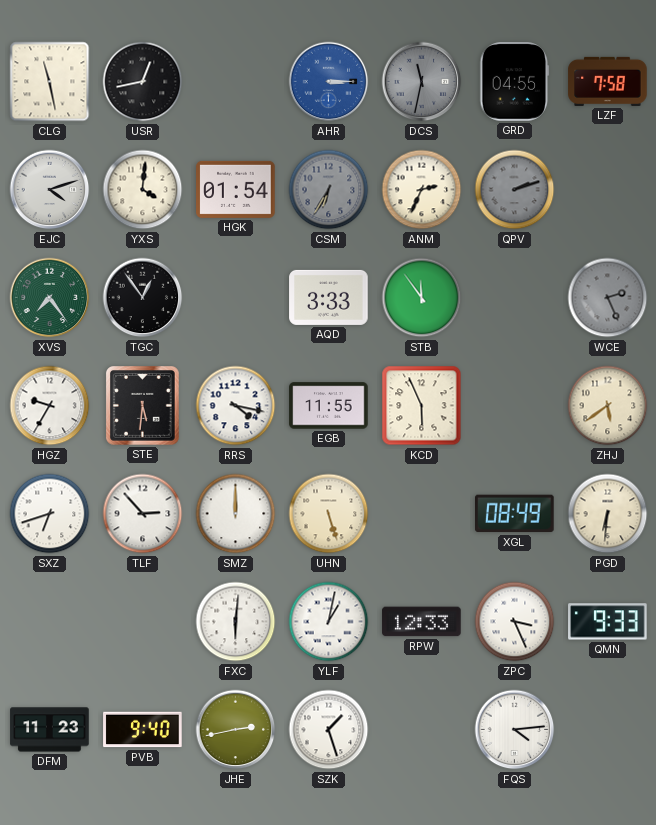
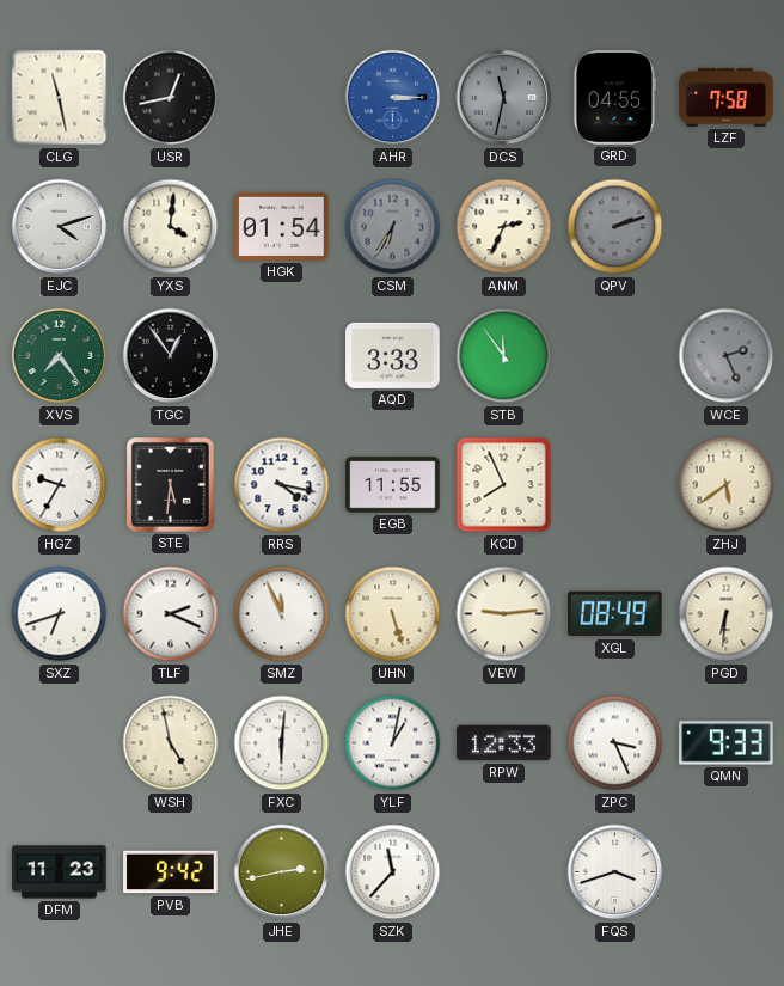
KCD: 5:56 -> 7:56
TLF: 2:53 -> 2:19
SMZ: 12:00 -> 11:56
VEW: none -> 9:14
WSH: none -> 4:58
PVB: 9:40 -> 9:42
SZK: 1:27 -> 11:37
FQS: 4:14 -> 3:42
